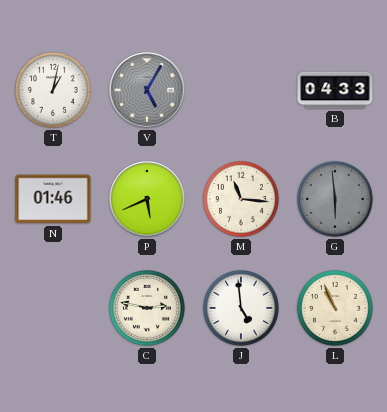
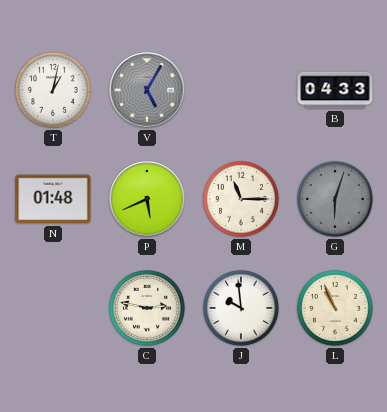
N: 01:46 -> 01:48
M: 11:16 -> 11:15
G: 5:59 -> 6:03
J: 4:59 -> 9:59
